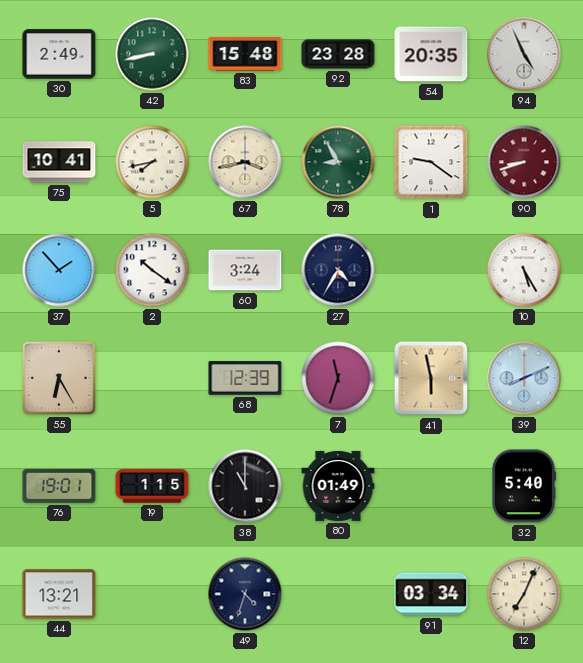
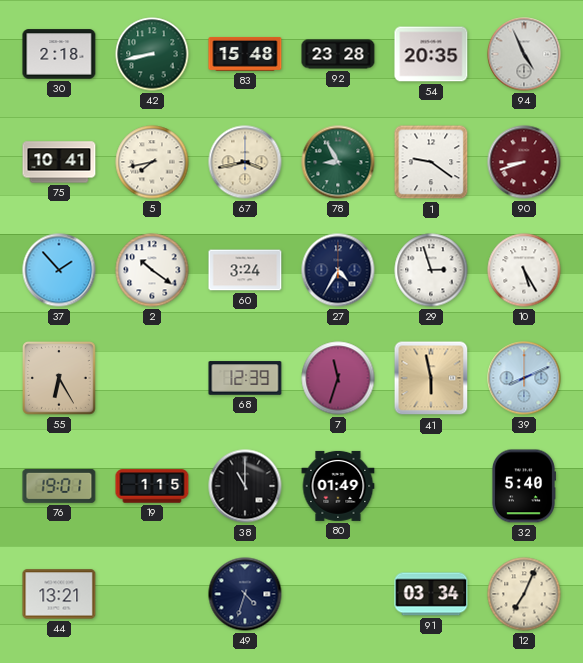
30: 2:49 -> 2:18
29: none -> 2:57
